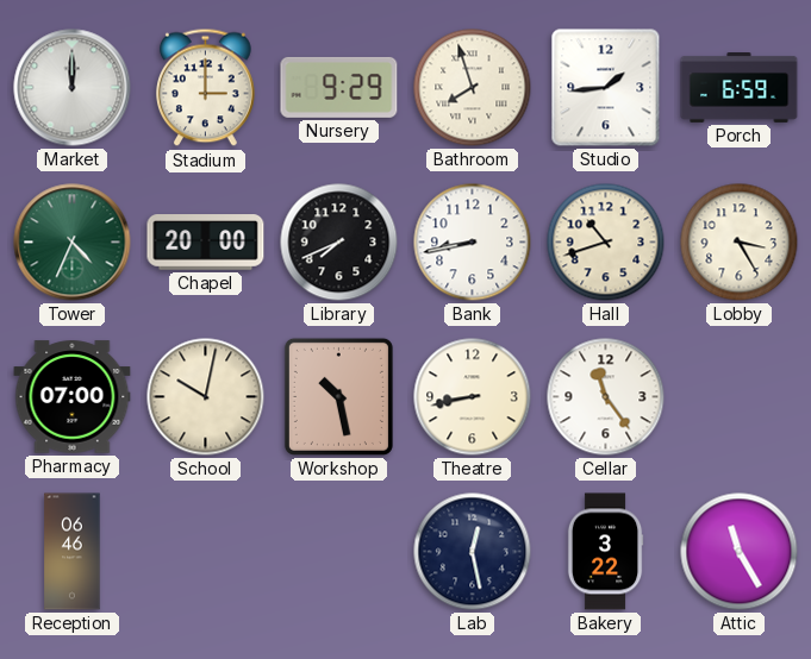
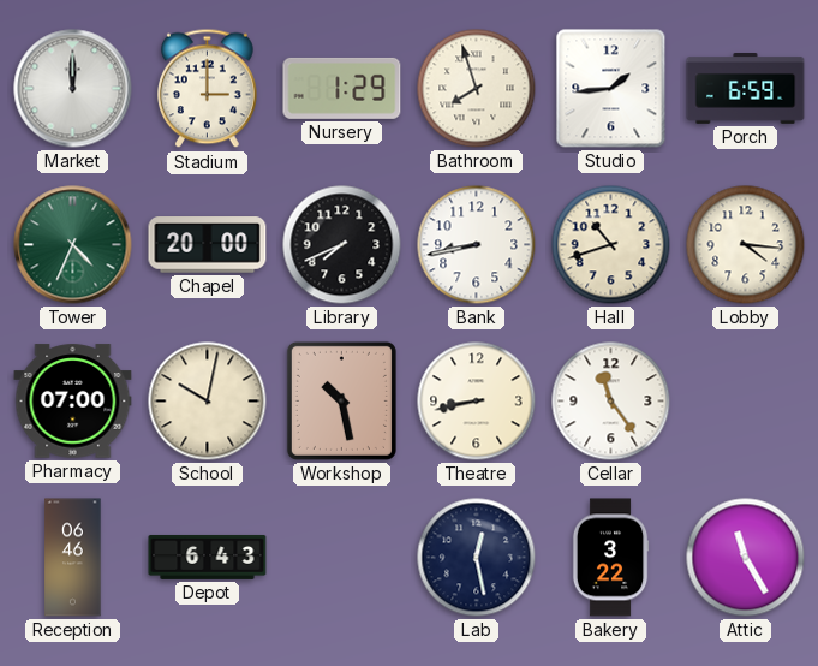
Nursery: 9:29 -> 1:29
Lobby: 3:25 -> 4:16
Depot: none -> 6:43
